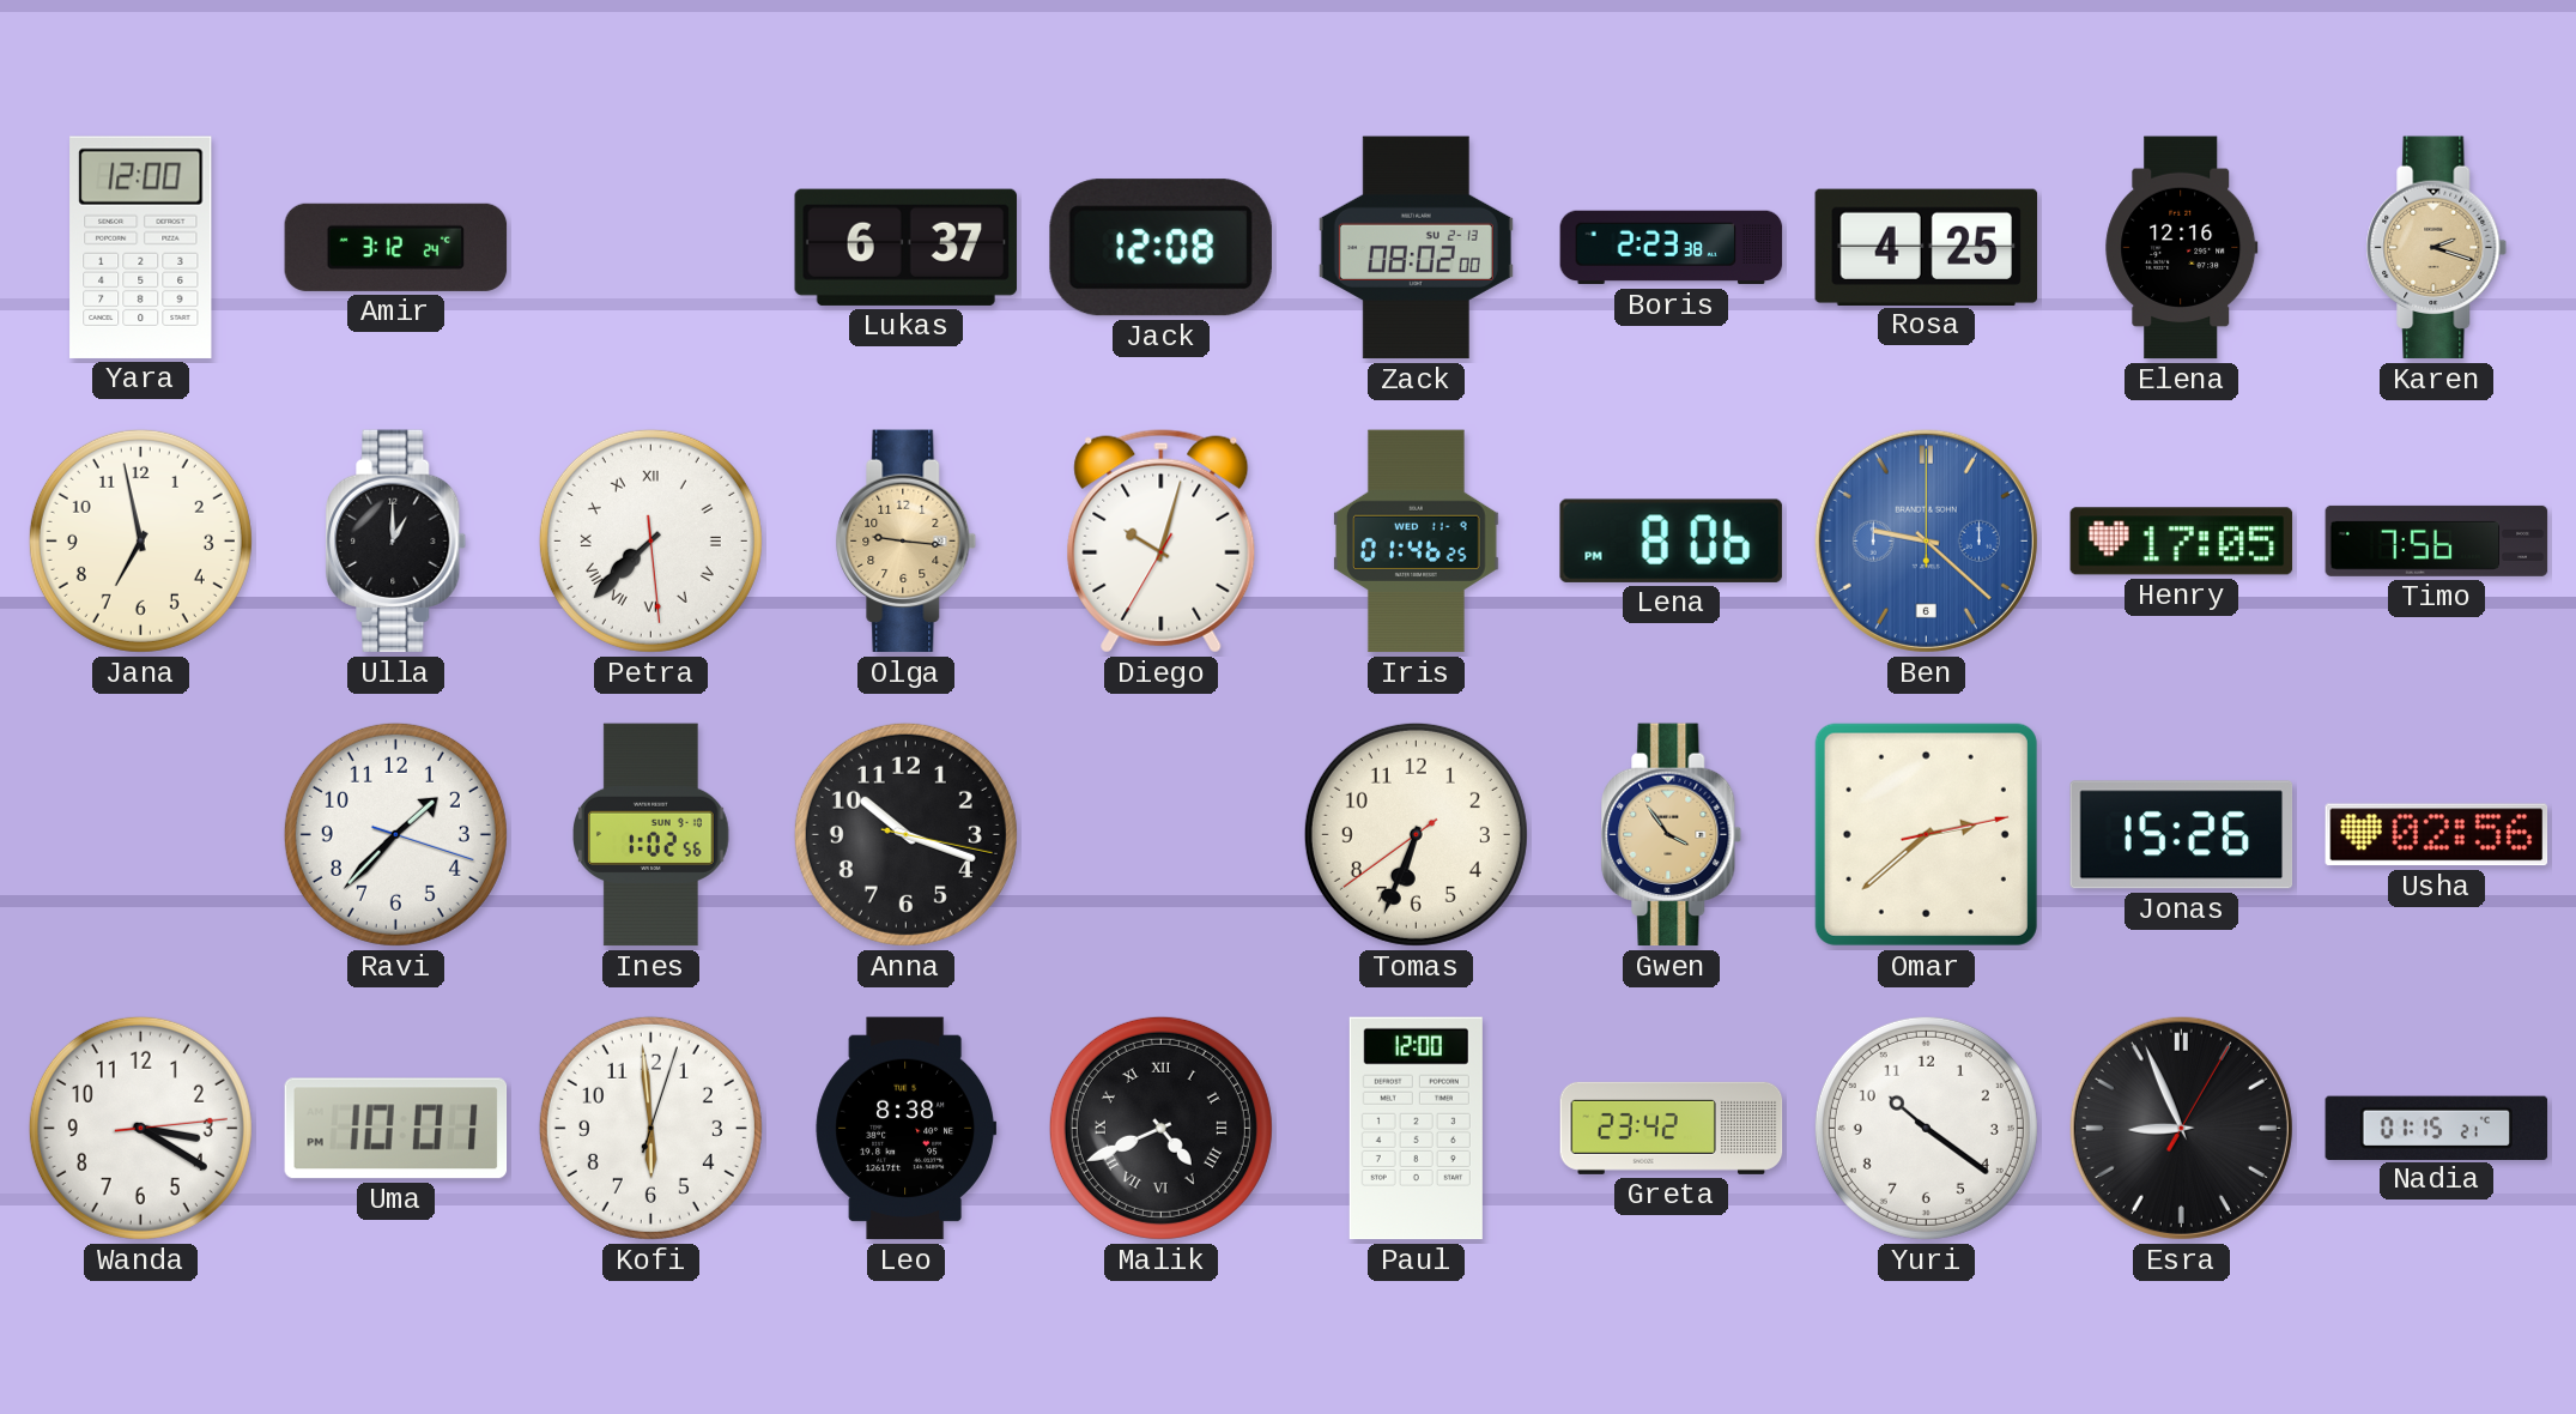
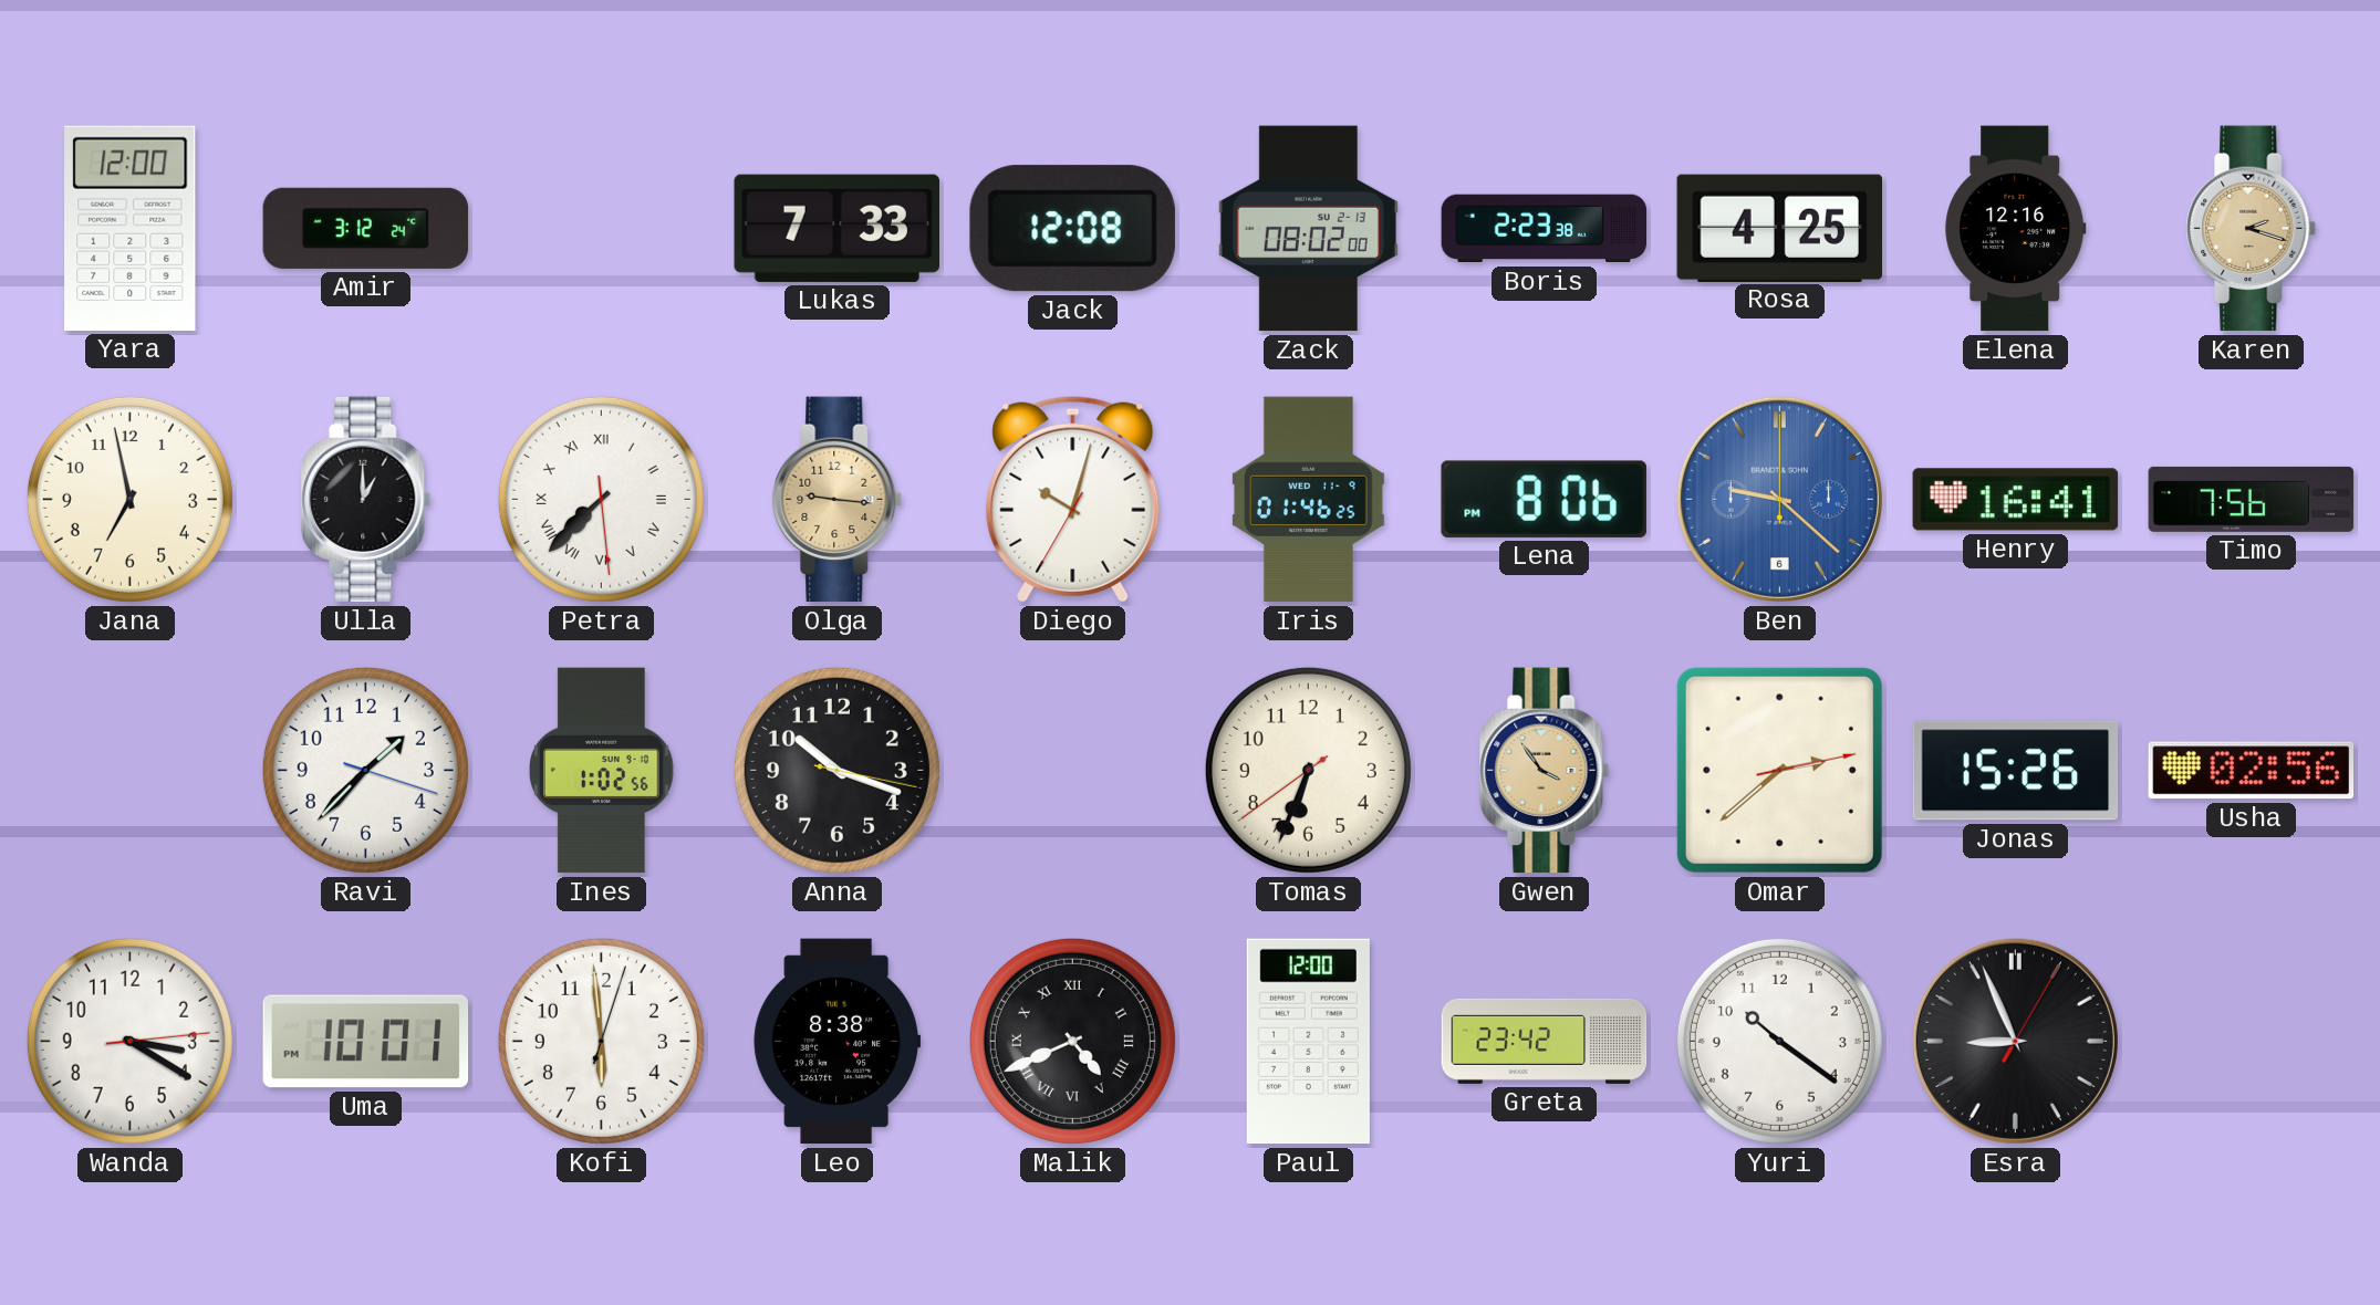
Lukas: 6:37 -> 7:33
Henry: 17:05 -> 16:41
Nadia: 01:15 -> none
